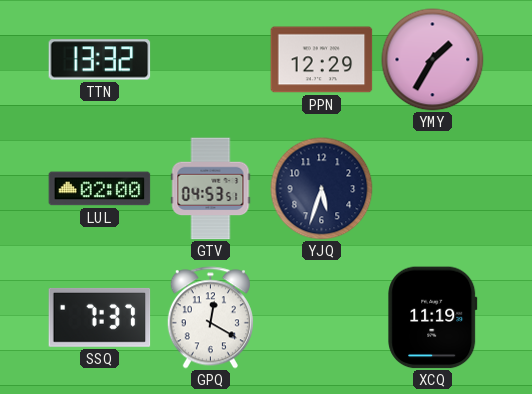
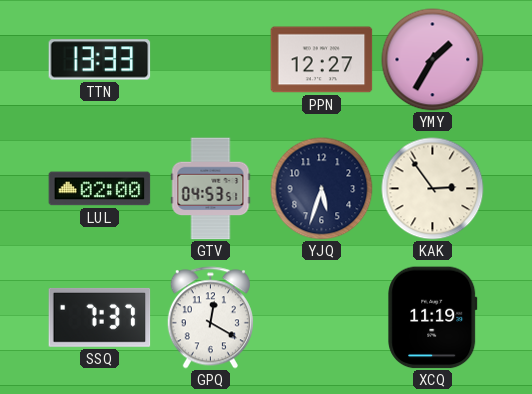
TTN: 13:32 -> 13:33
PPN: 12:29 -> 12:27
KAK: none -> 2:54
